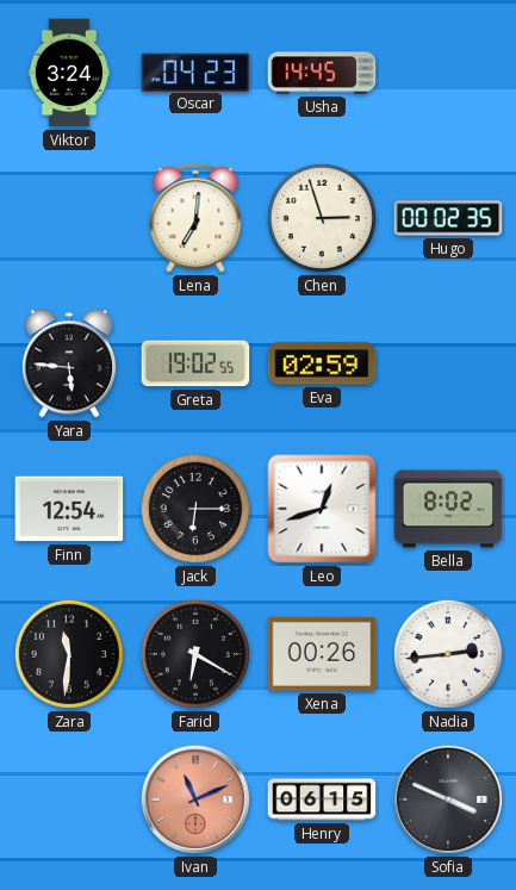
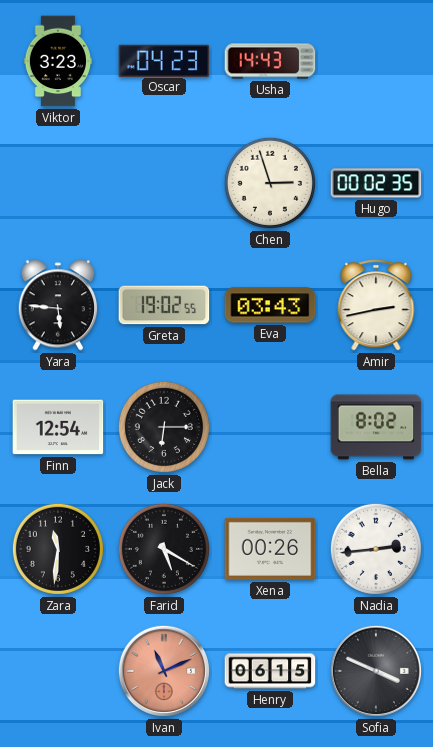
Viktor: 3:24 -> 3:23
Usha: 14:45 -> 14:43
Lena: 7:01 -> none
Eva: 02:59 -> 03:43
Amir: none -> 2:43
Leo: 12:42 -> none
Farid: 6:20 -> 5:20
